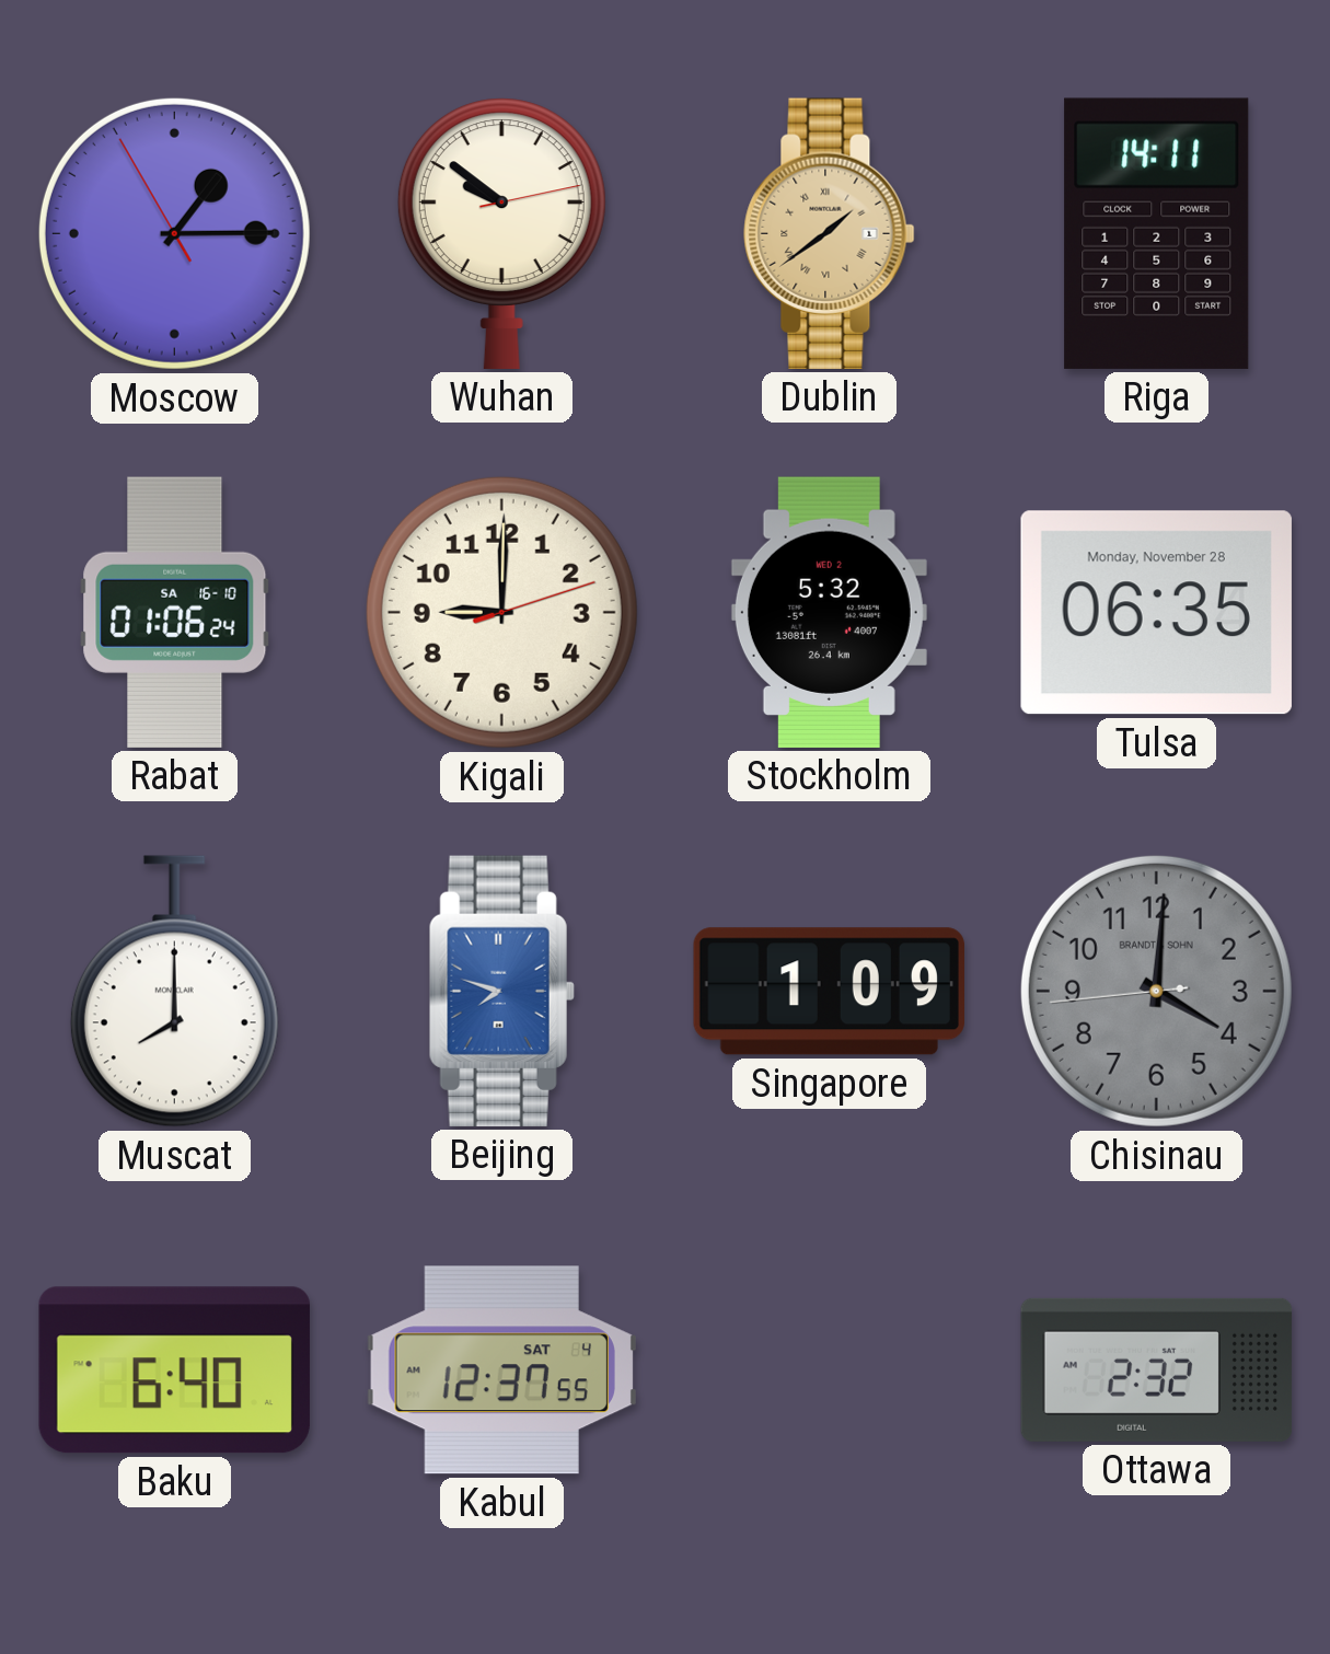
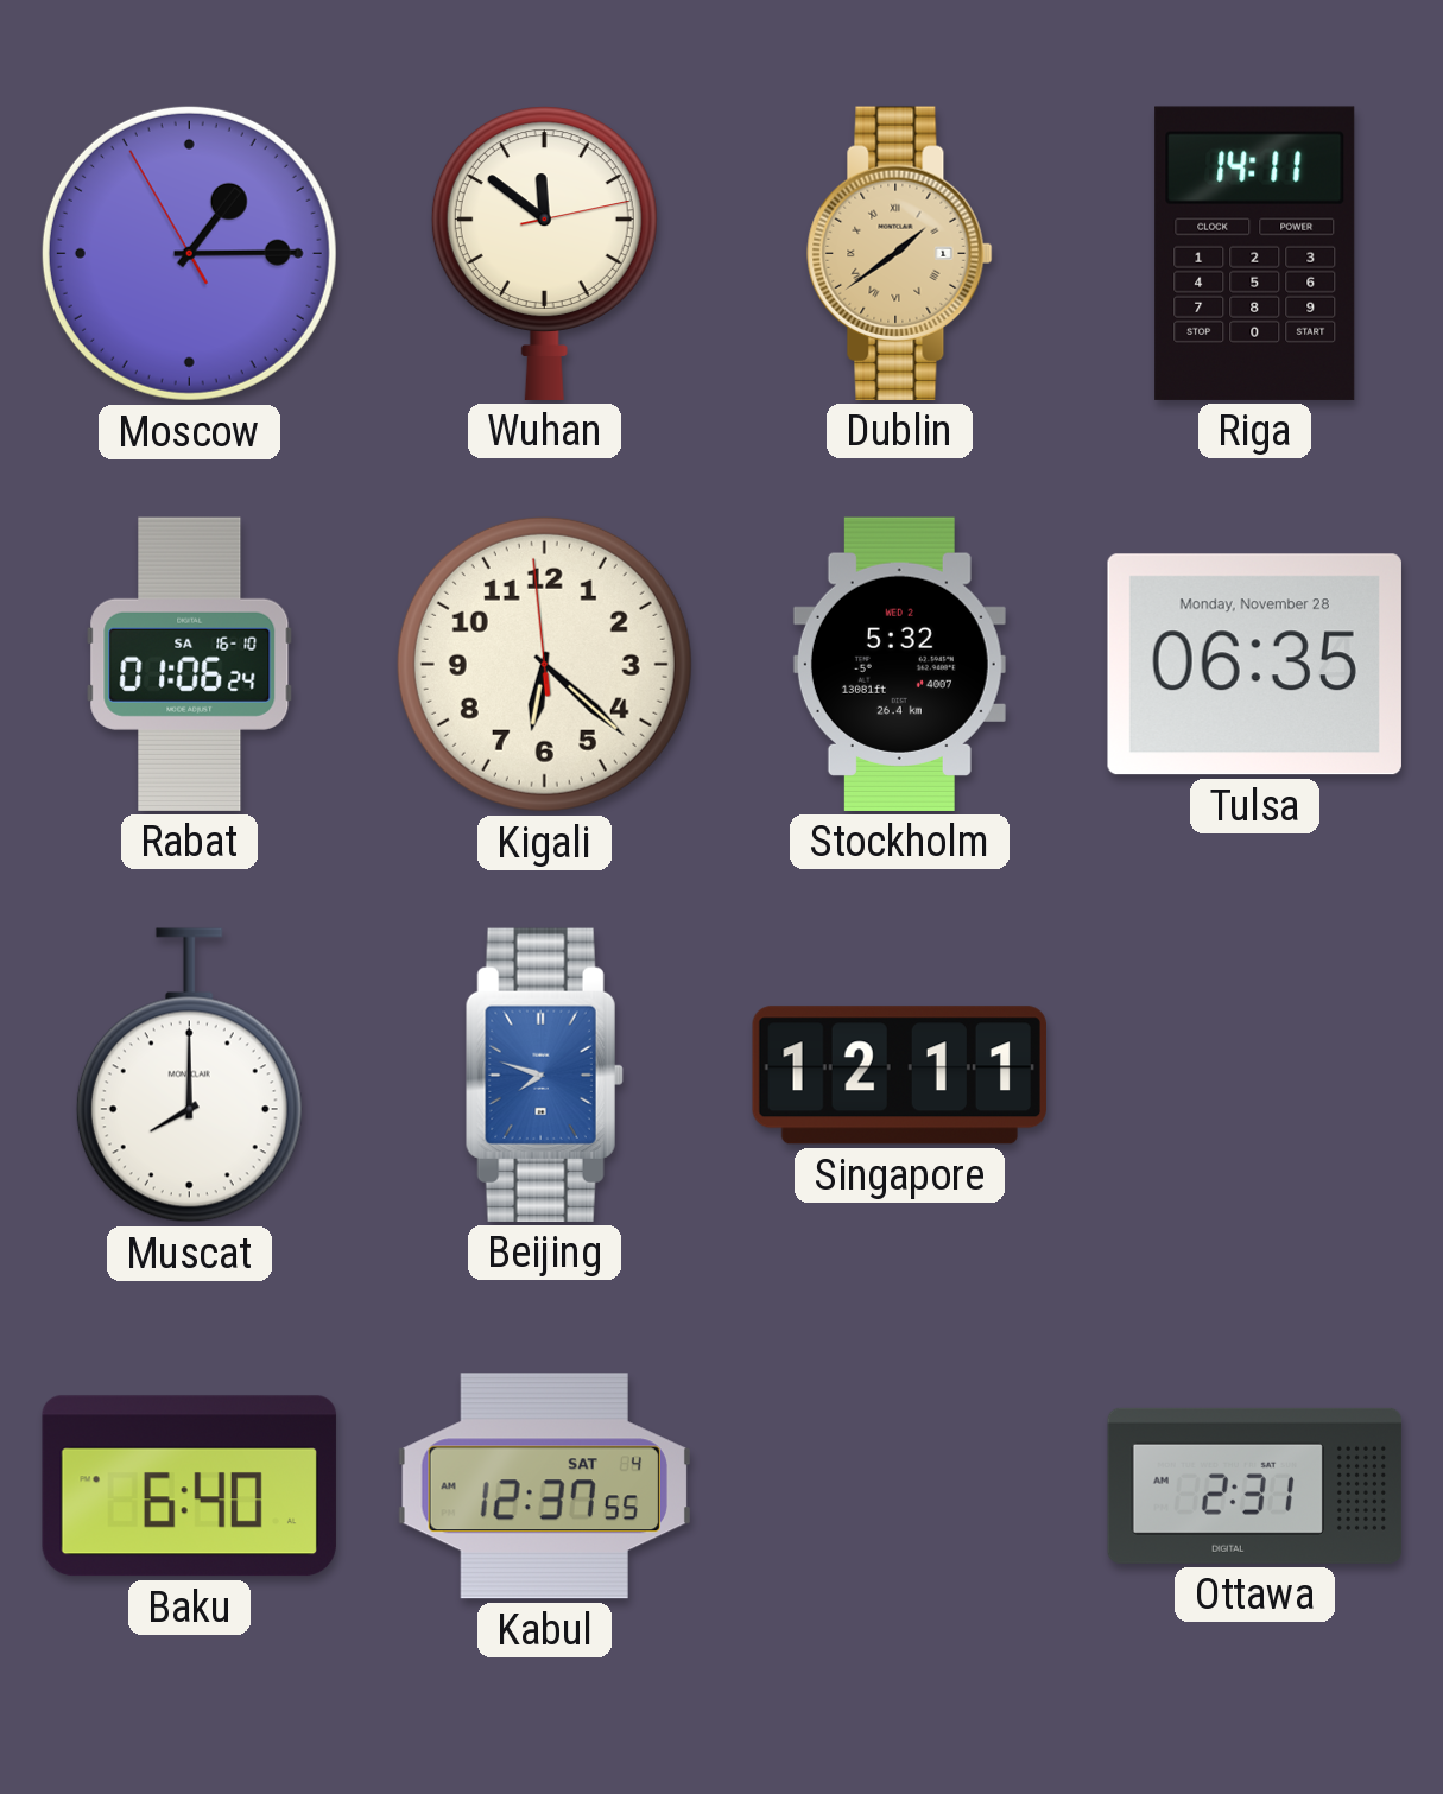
Wuhan: 9:51 -> 11:51
Kigali: 9:00 -> 6:21
Singapore: 1:09 -> 12:11
Chisinau: 4:00 -> none
Ottawa: 2:32 -> 2:31
